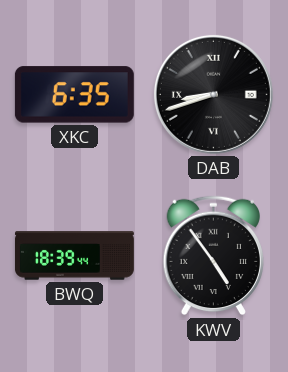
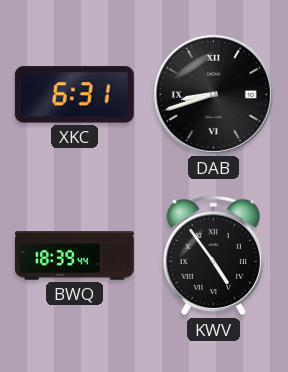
XKC: 6:35 -> 6:31
